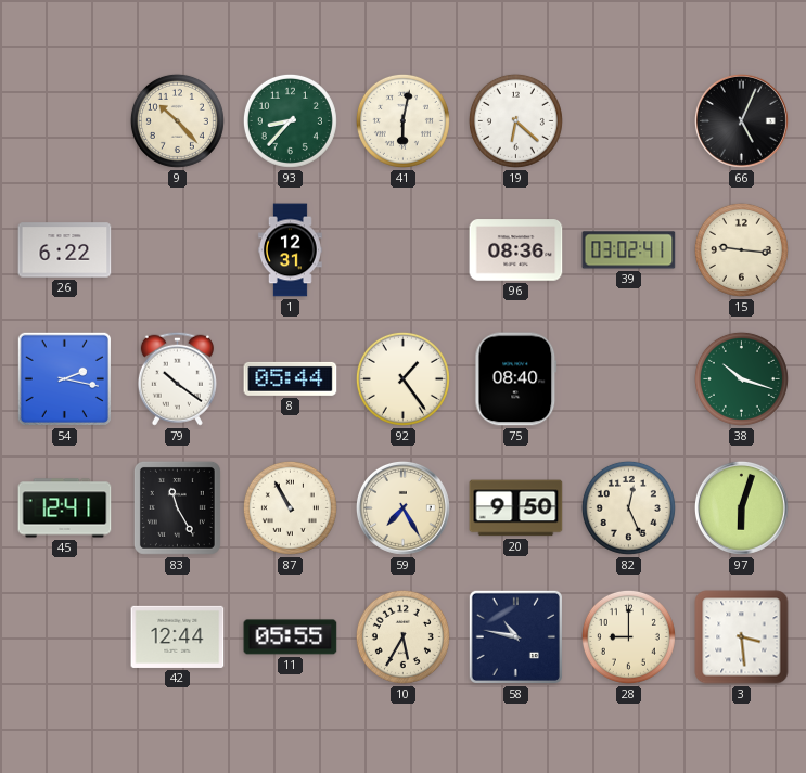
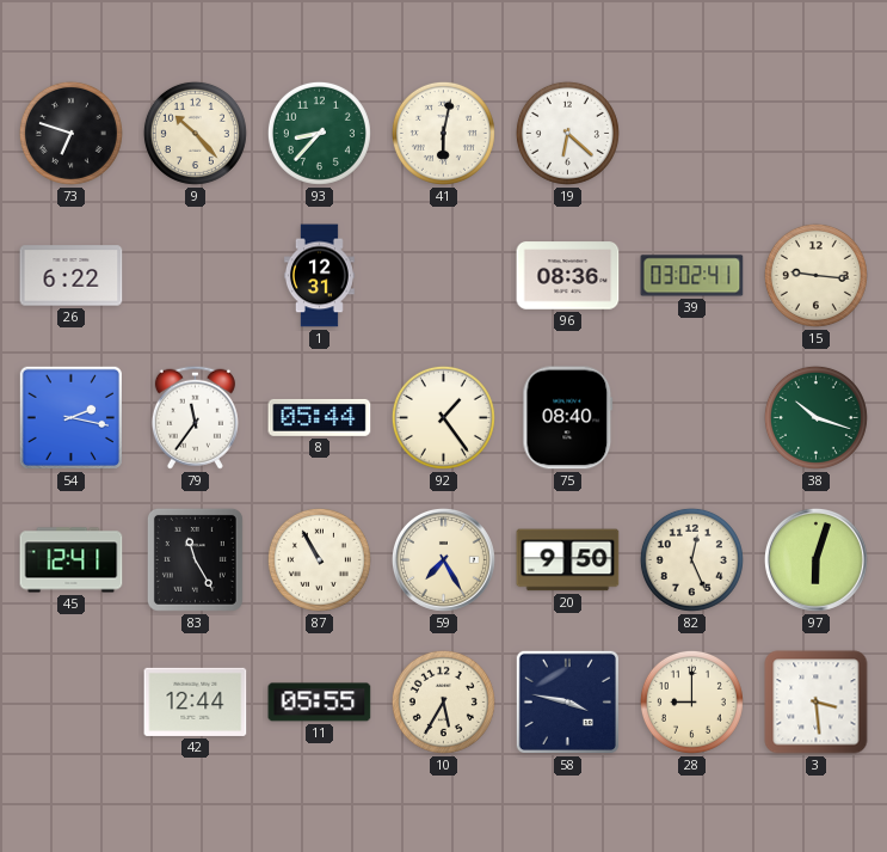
73: none -> 6:48
66: 5:04 -> none
79: 10:21 -> 11:36
58: 10:47 -> 3:47
